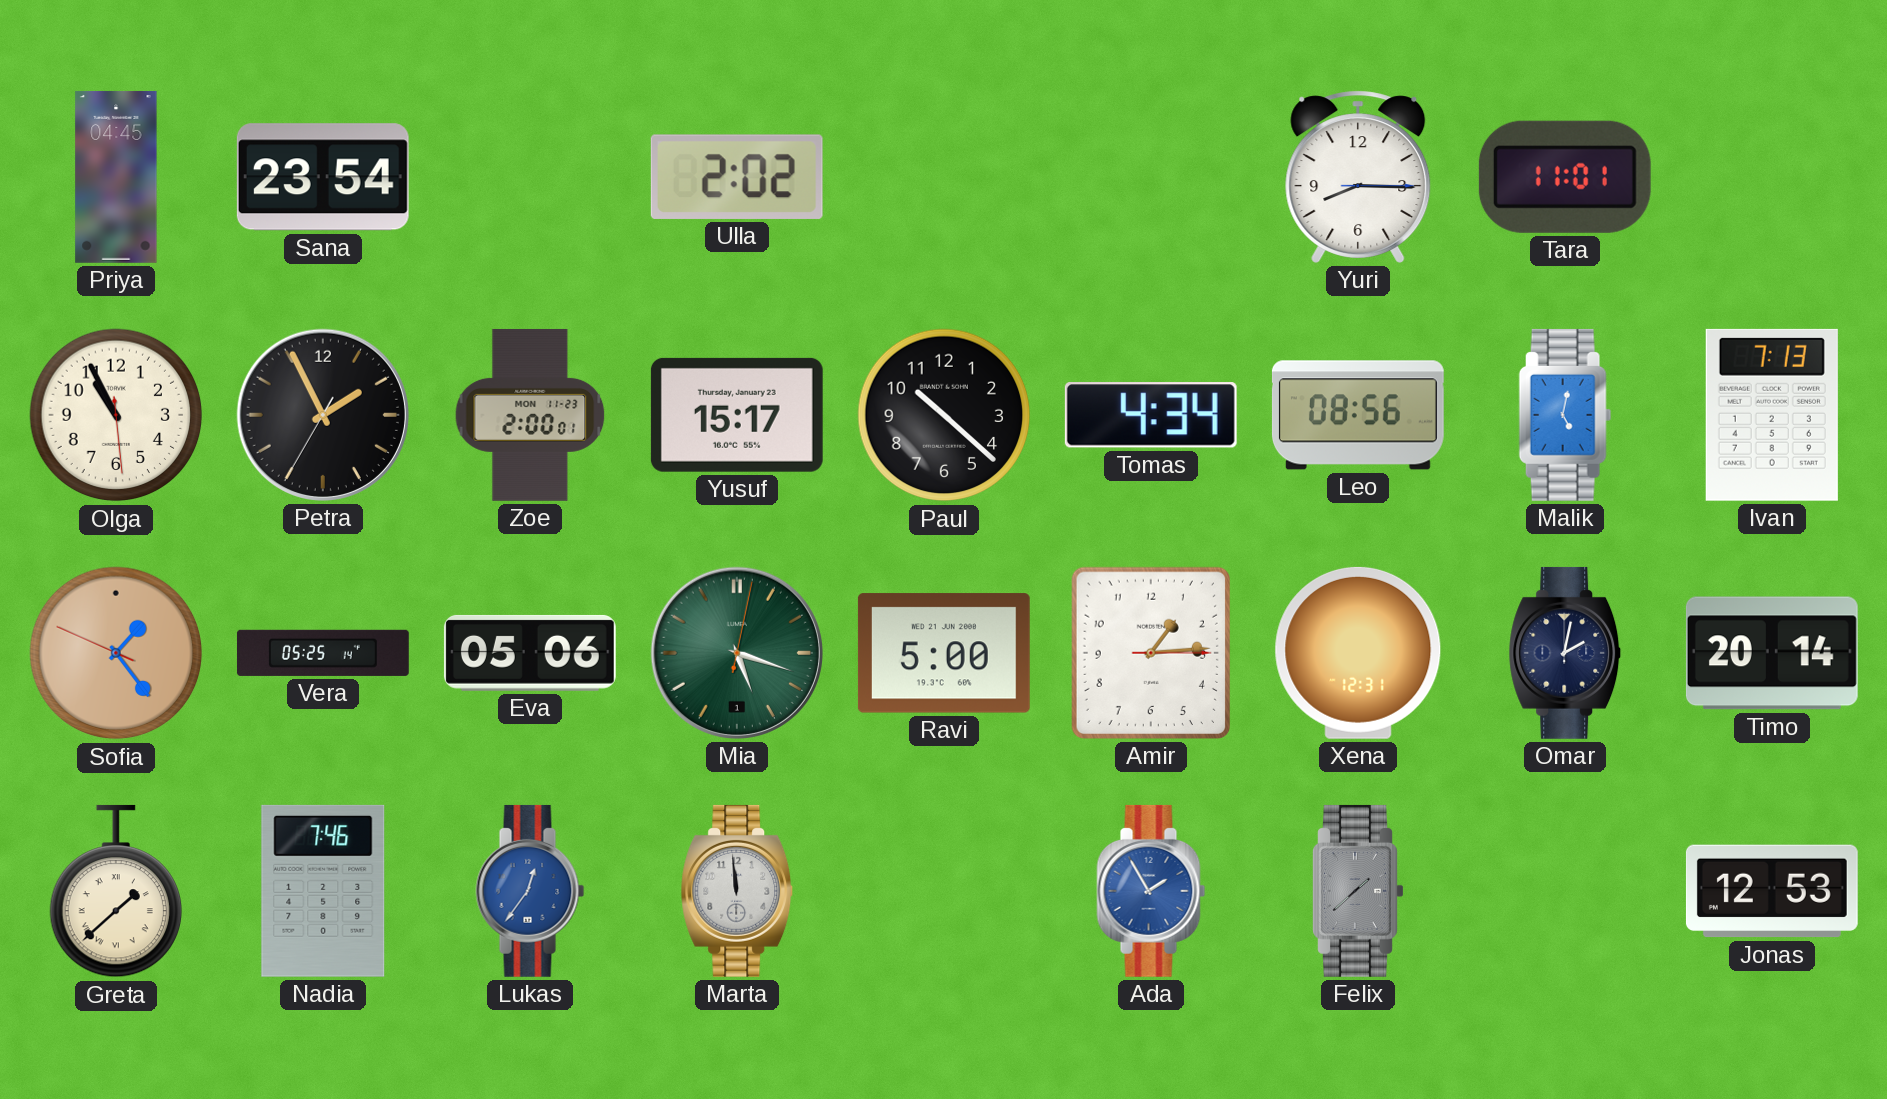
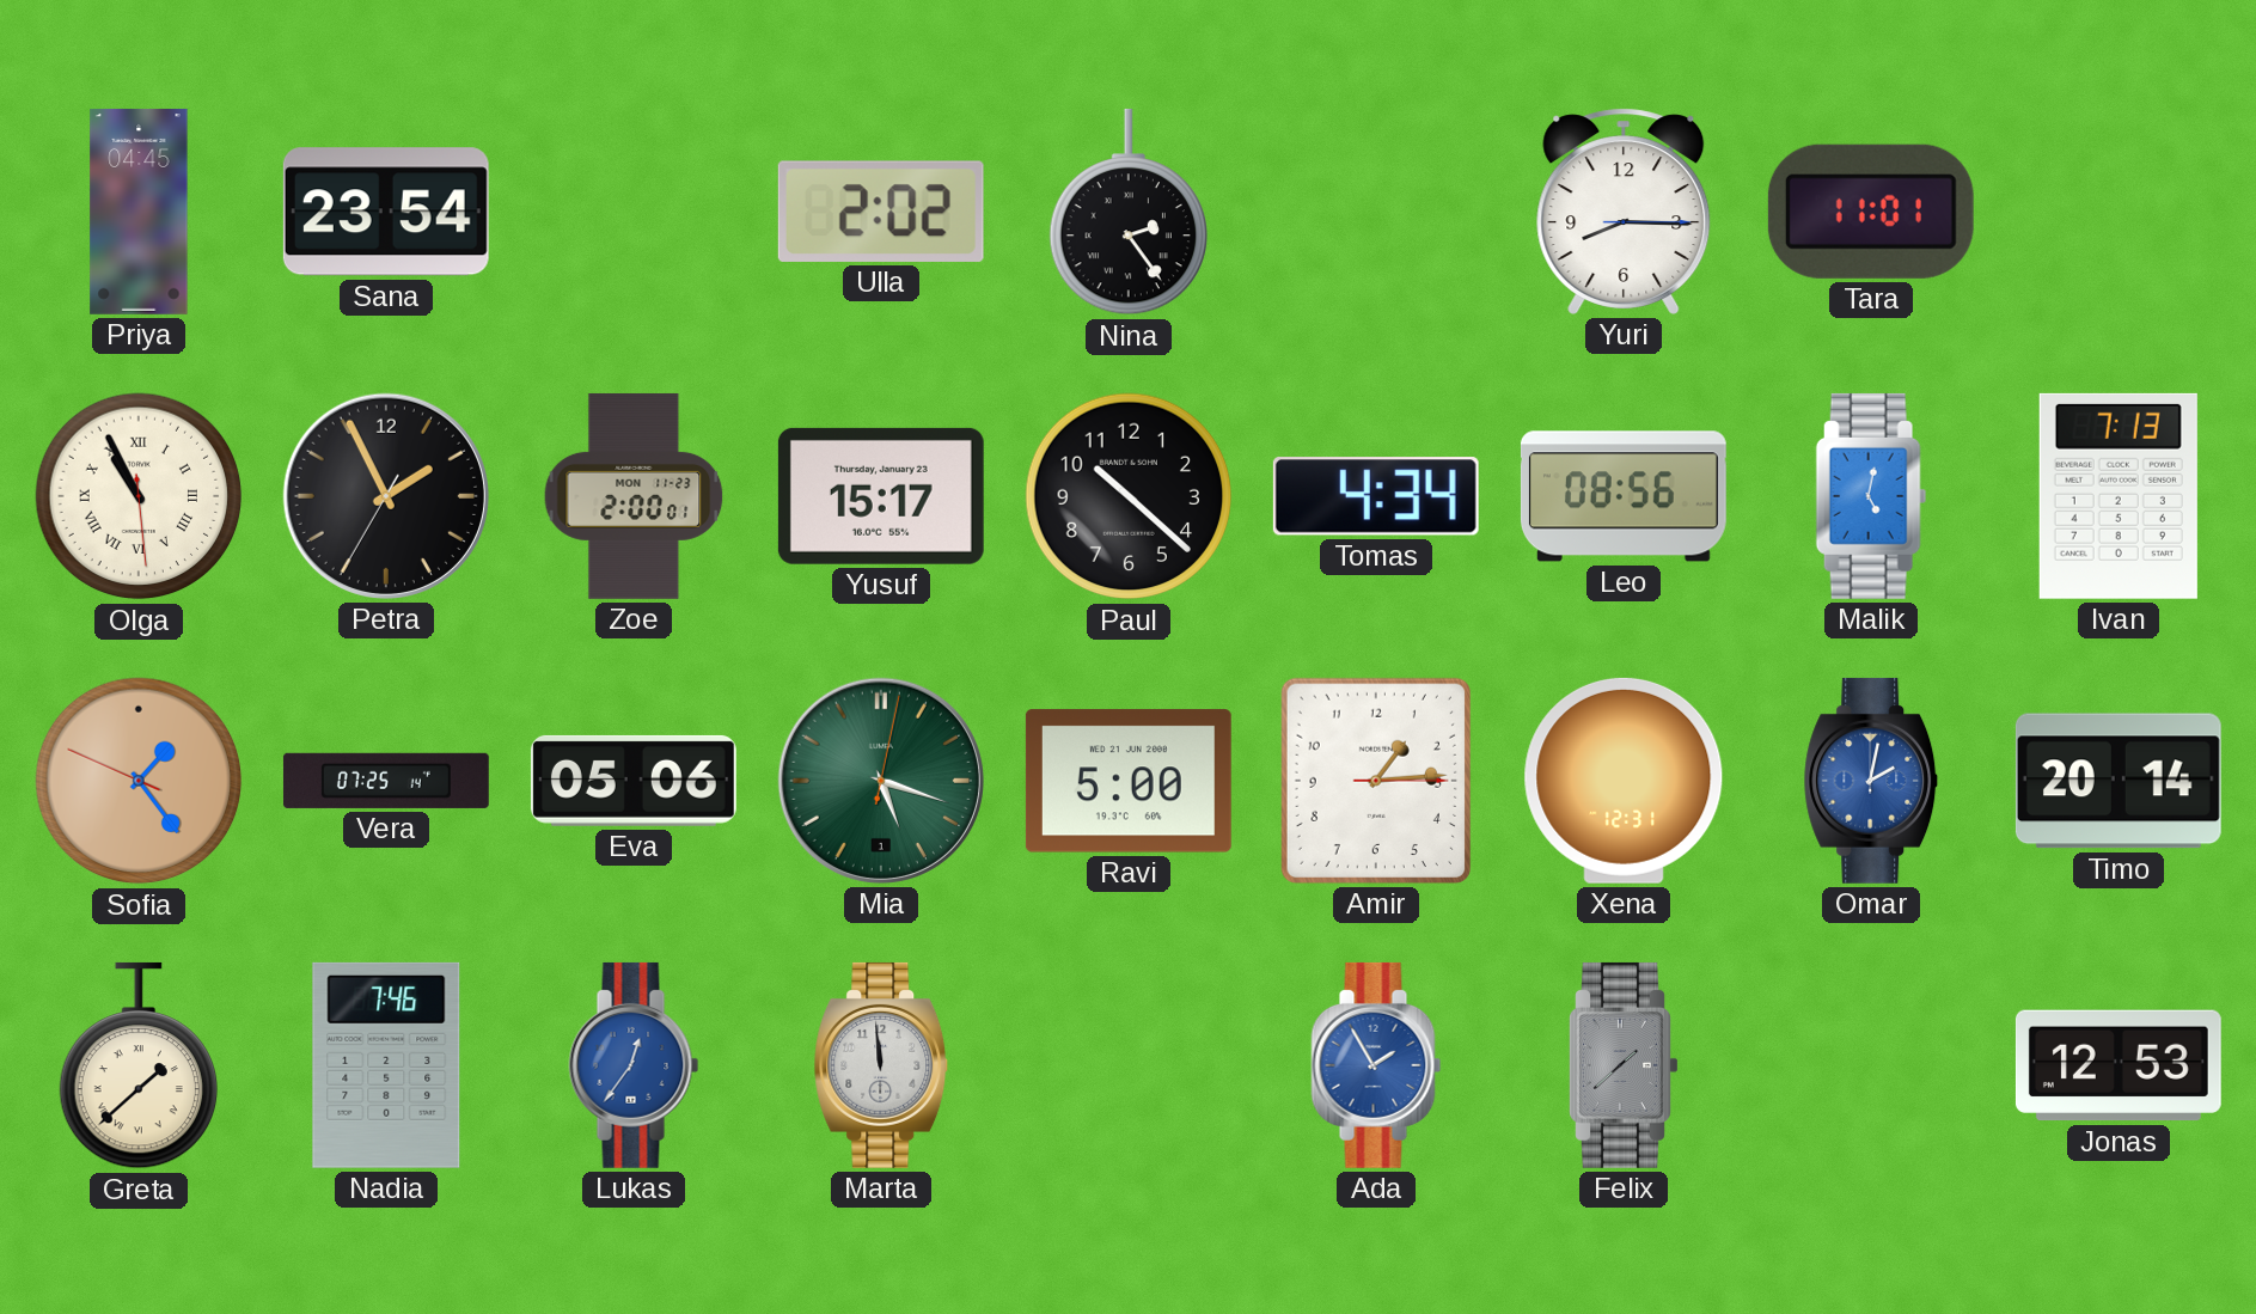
Nina: none -> 2:24
Olga numerals: Arabic -> Roman
Vera: 05:25 -> 07:25
Omar dial: navy -> blue
